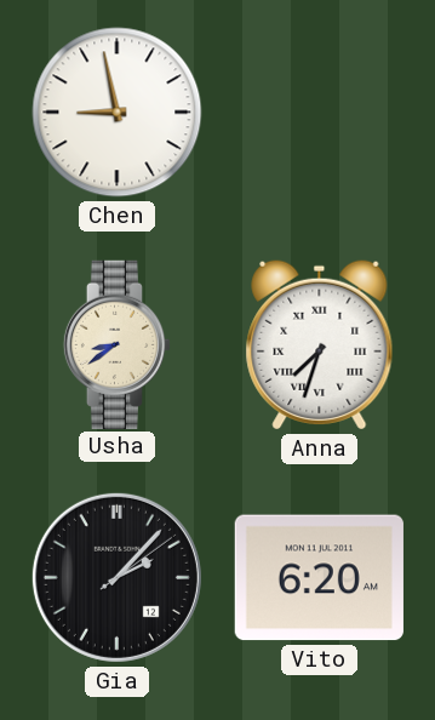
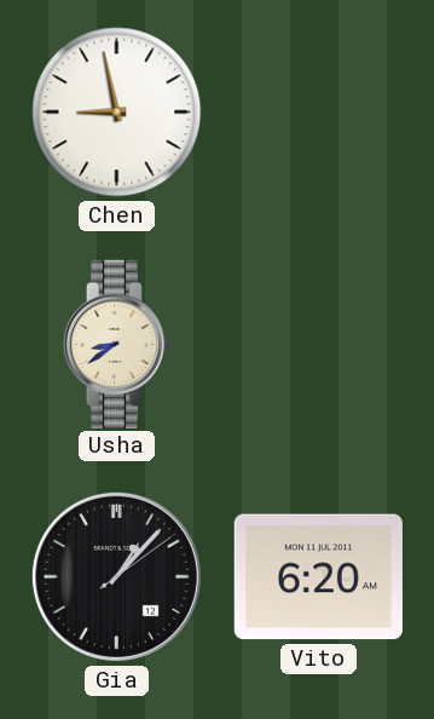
Anna: 7:33 -> none
Gia: 2:07 -> 1:07
